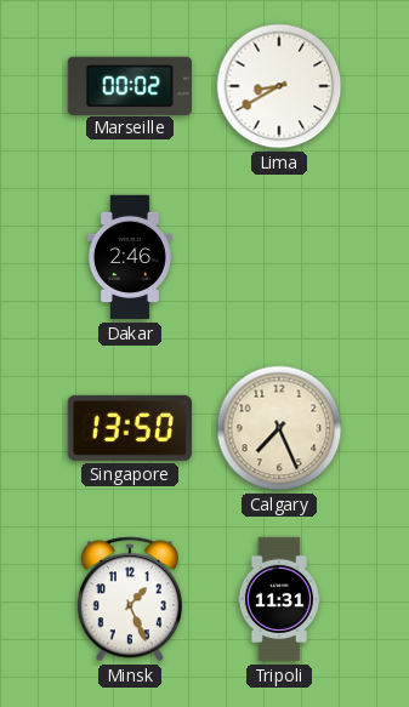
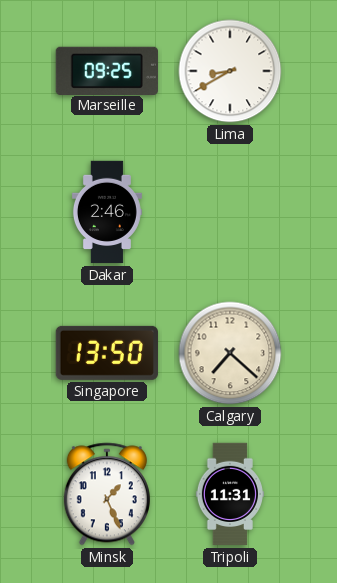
Marseille: 00:02 -> 09:25
Calgary: 7:26 -> 7:22
